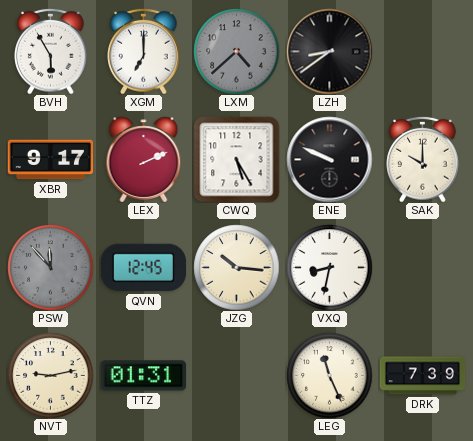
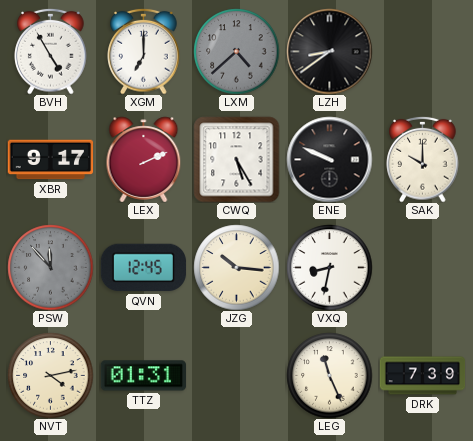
BVH: 5:55 -> 4:55
NVT: 9:13 -> 4:13
